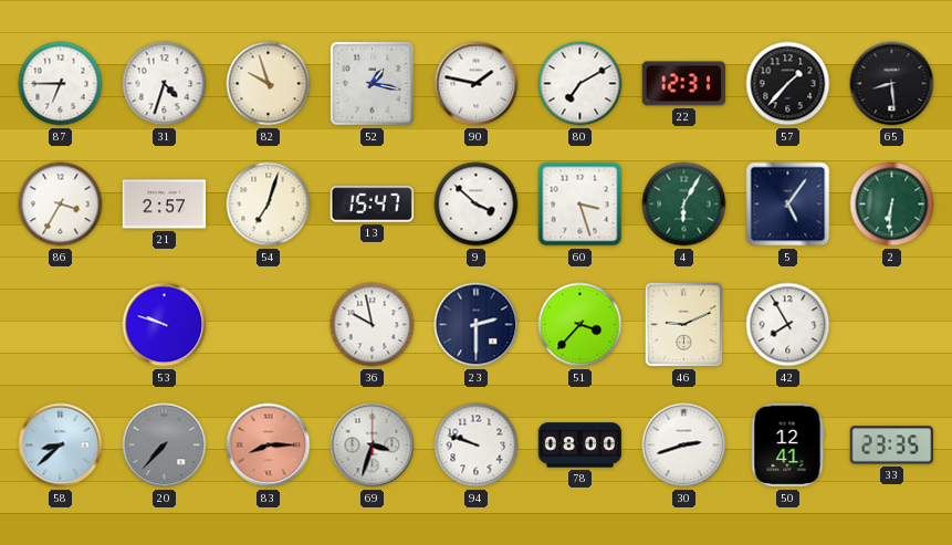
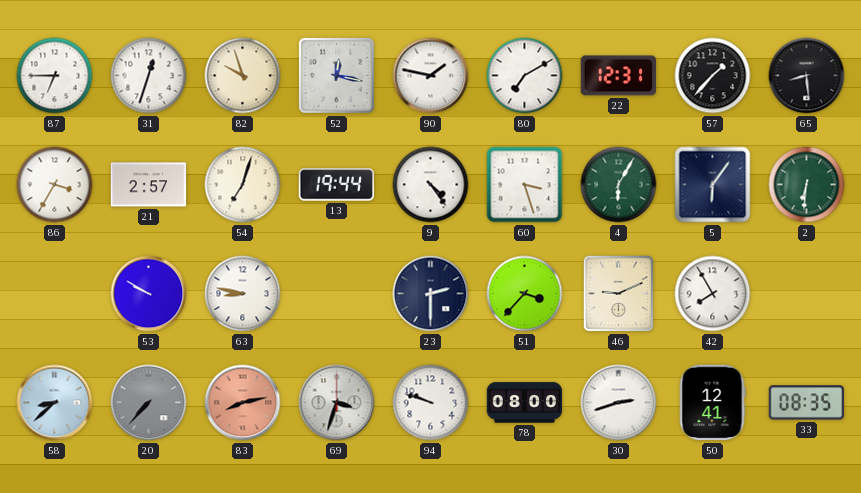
31: 4:33 -> 12:33
52: 1:17 -> 12:17
13: 15:47 -> 19:44
9: 3:52 -> 4:24
5: 5:06 -> 6:06
53: 9:48 -> 9:50
63: none -> 8:47
36: 9:58 -> none
83: 8:15 -> 8:13
33: 23:35 -> 08:35
